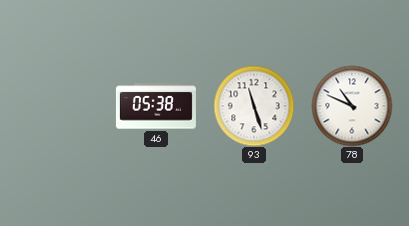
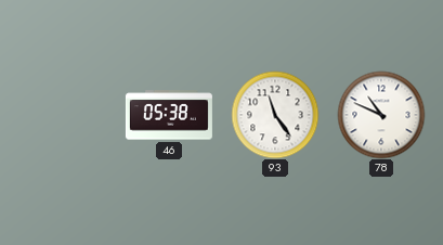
93: 11:27 -> 11:24
